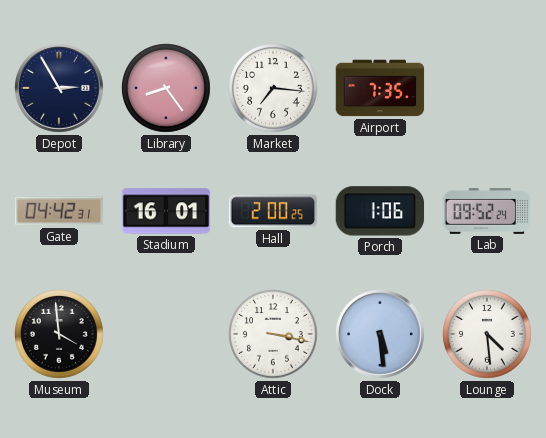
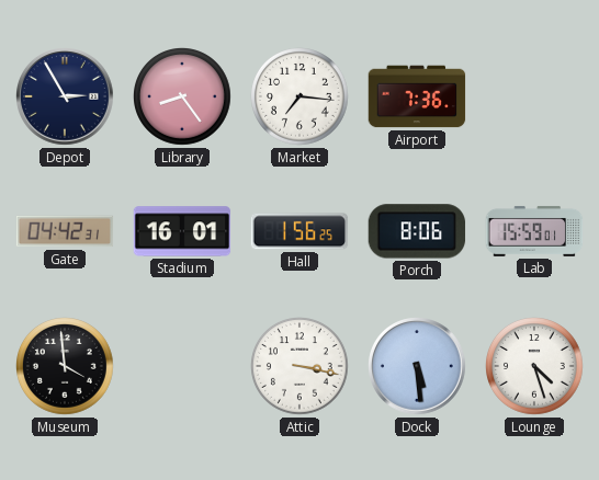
Airport: 7:35 -> 7:36
Hall: 2:00 -> 1:56
Porch: 1:06 -> 8:06
Lab: 09:52 -> 15:59
Lounge: 4:29 -> 4:27
